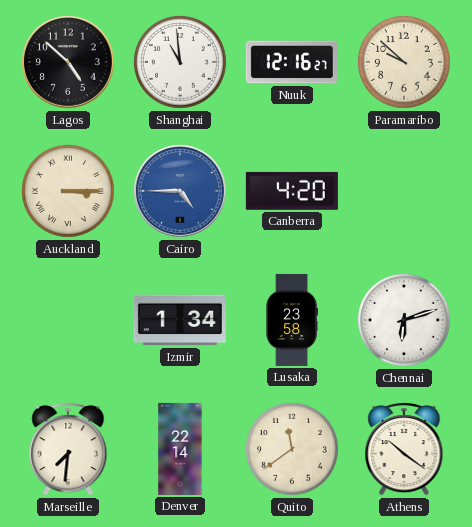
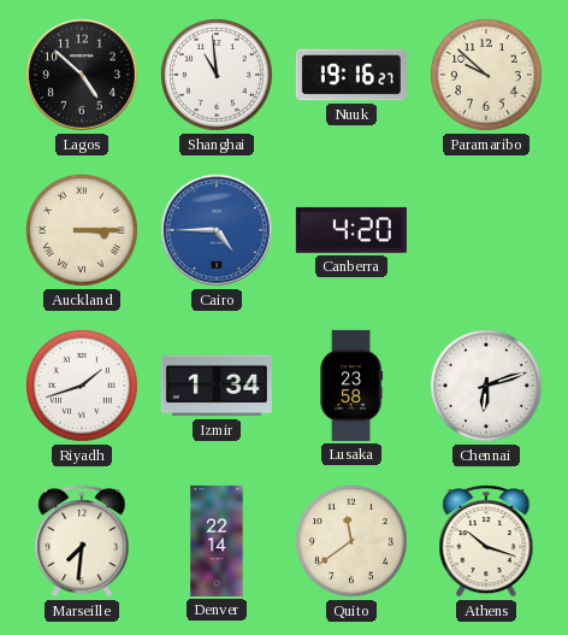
Nuuk: 12:16 -> 19:16
Riyadh: none -> 1:42
Athens: 10:21 -> 10:18
